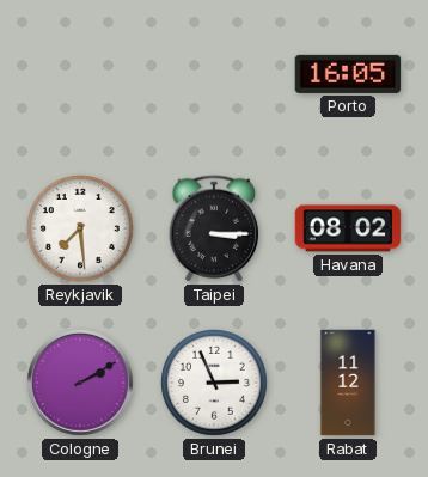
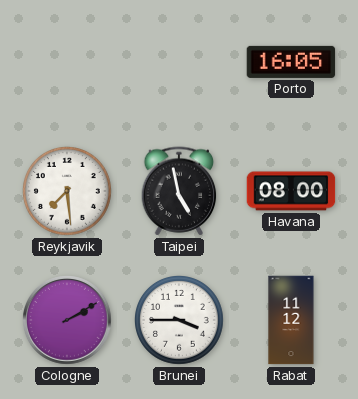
Taipei: 3:15 -> 4:58
Havana: 08:02 -> 08:00
Brunei: 2:56 -> 3:45
